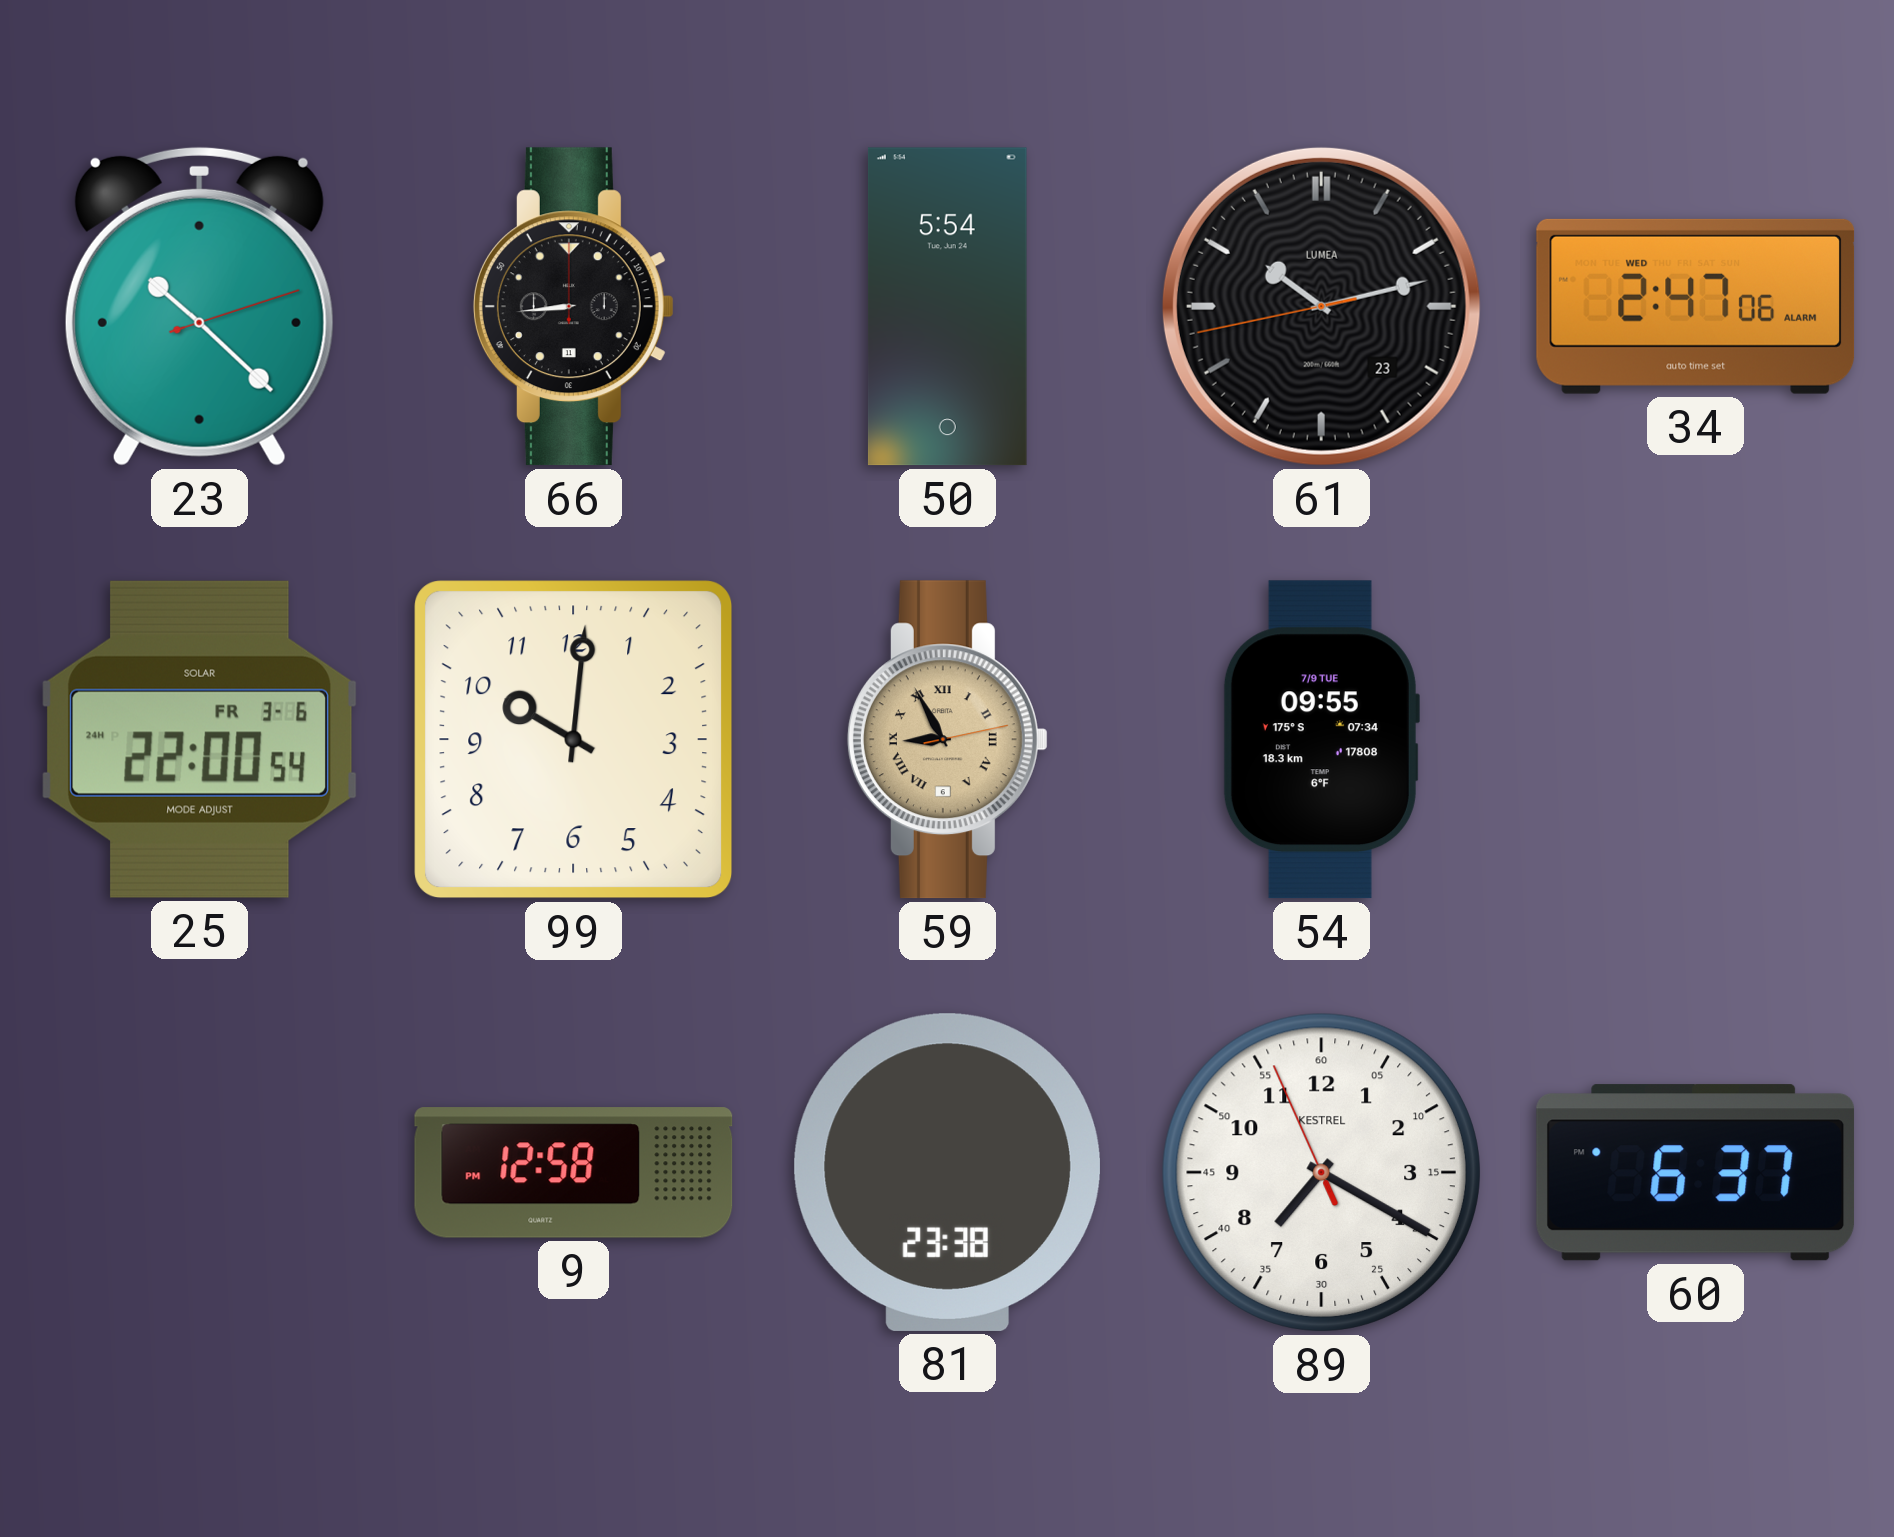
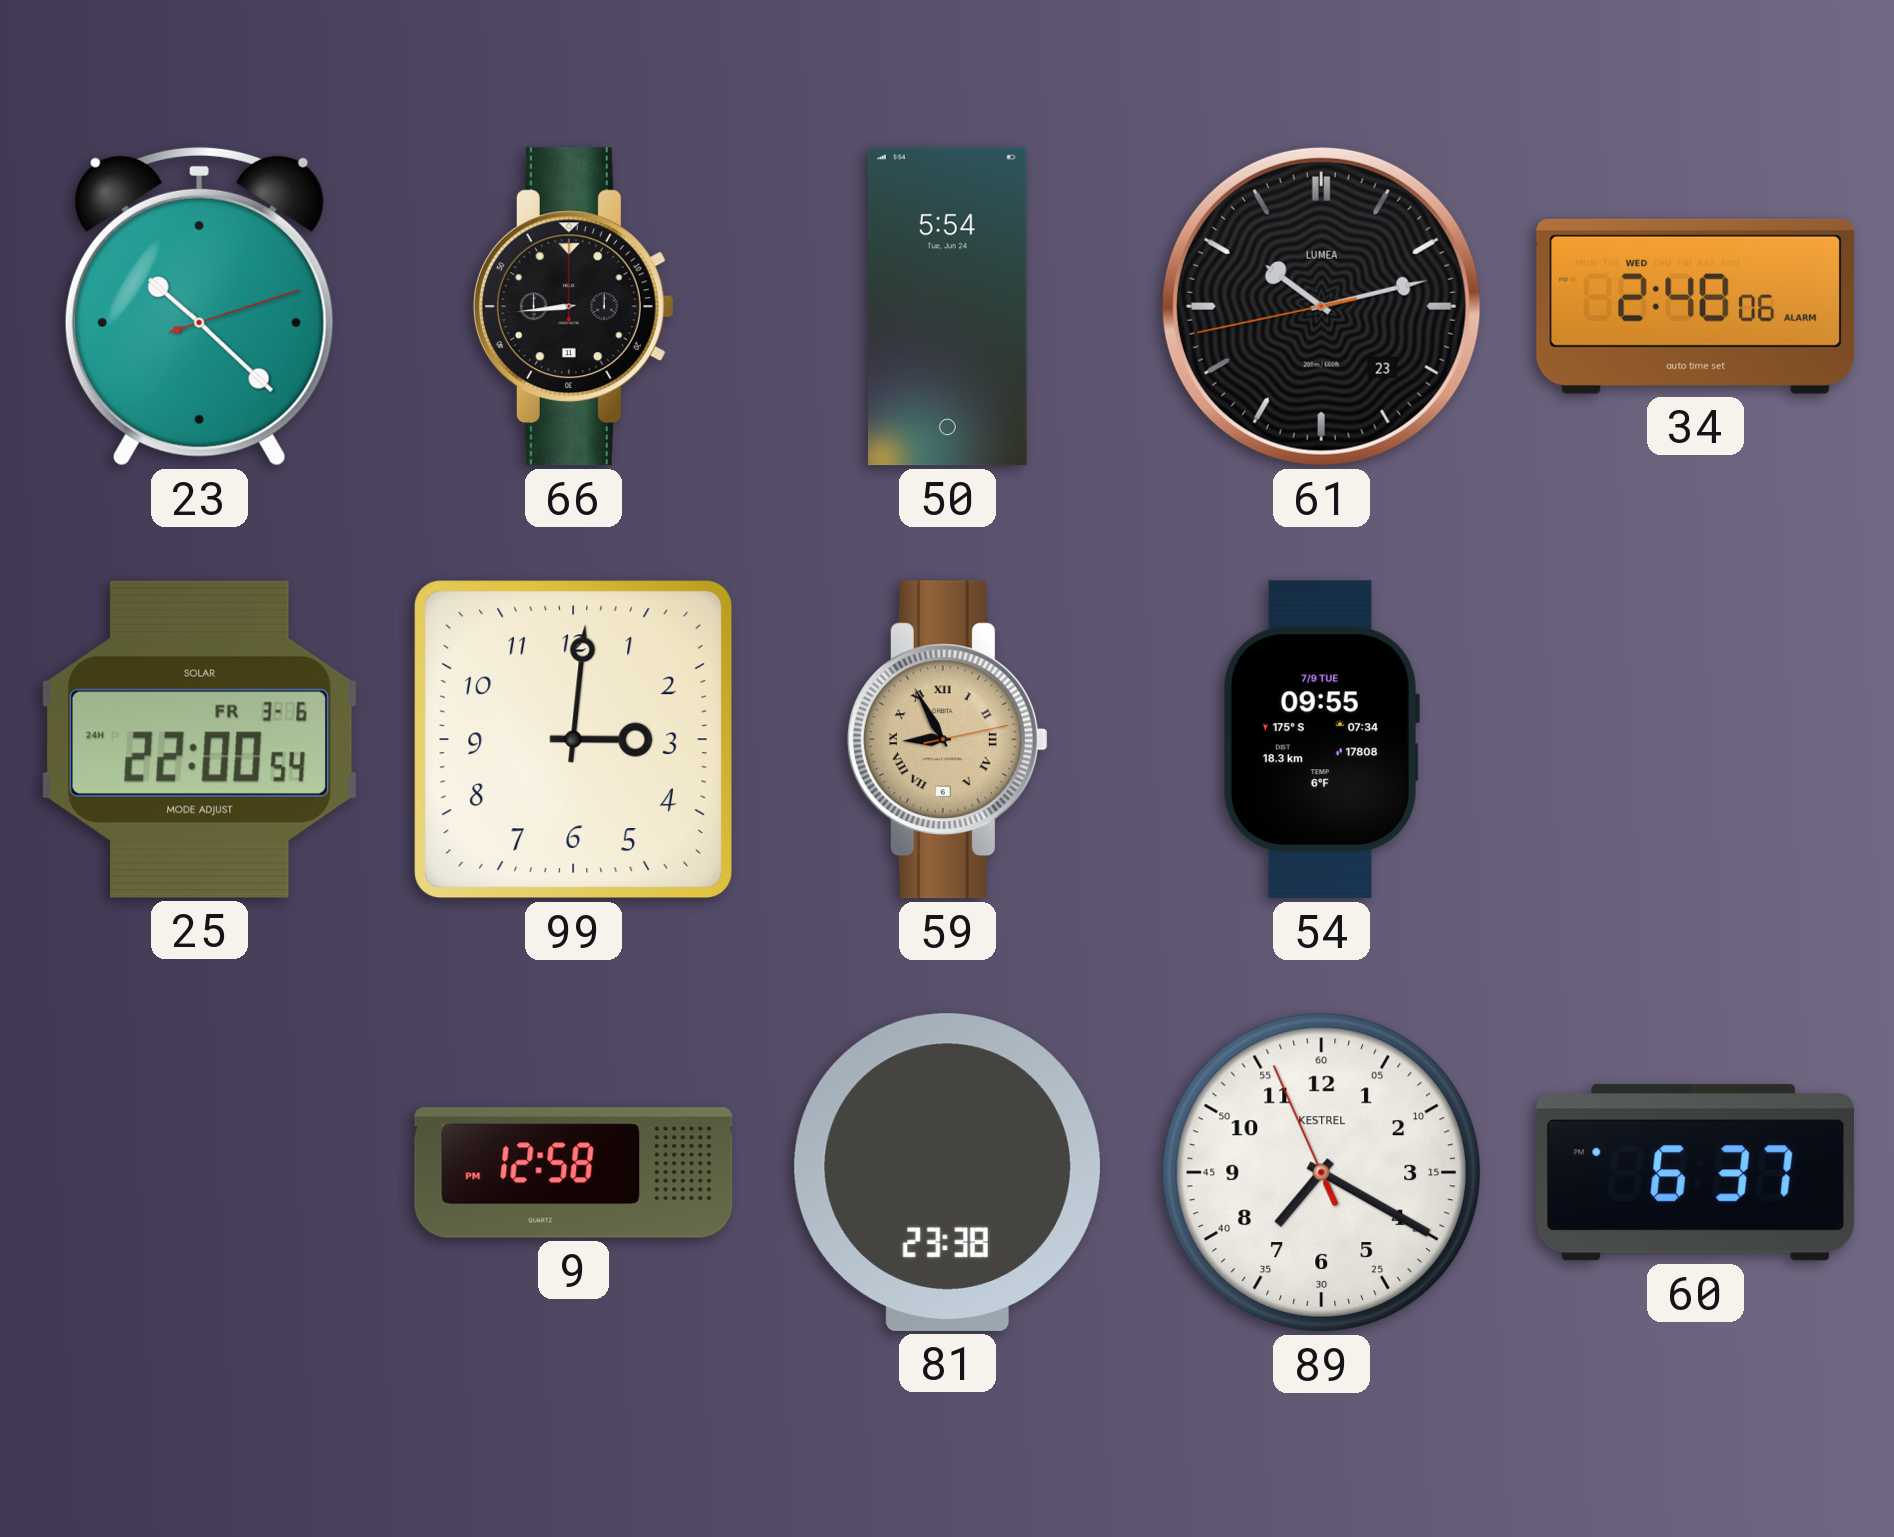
34: 2:47 -> 2:48
99: 10:01 -> 3:01
